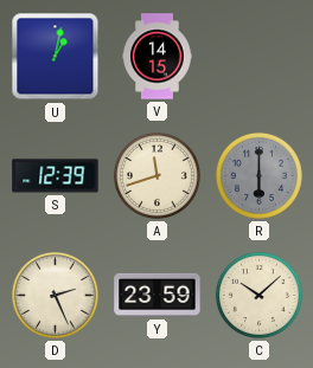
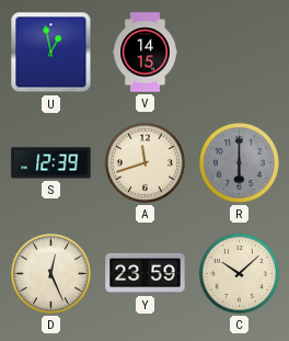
U: 1:02 -> 12:58
D: 2:26 -> 12:26
